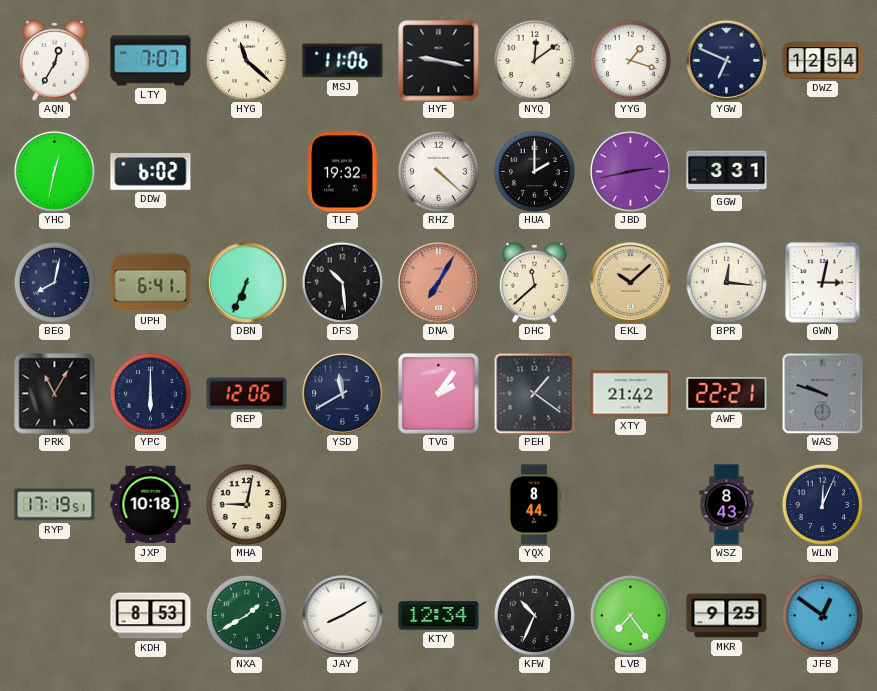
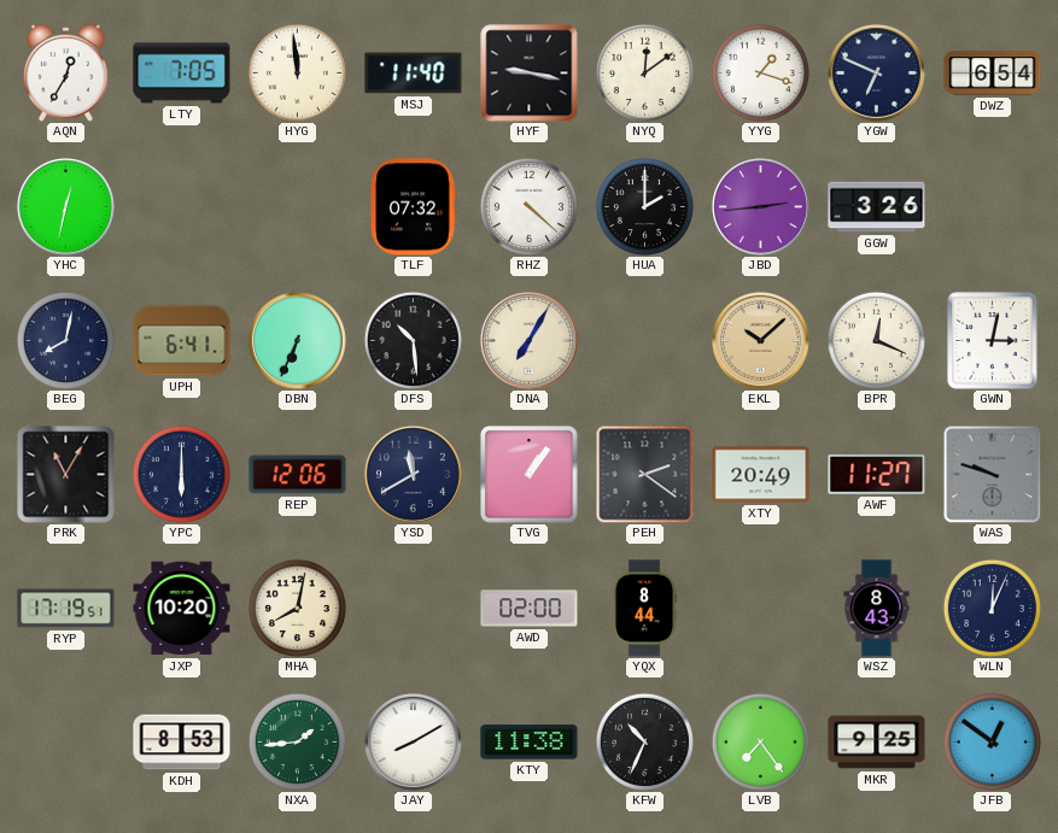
LTY: 7:07 -> 7:05
HYG: 11:22 -> 11:59
MSJ: 11:06 -> 11:40
DWZ: 12:54 -> 6:54
DDW: 6:02 -> none
TLF: 19:32 -> 07:32
JBD: 2:43 -> 2:44
GGW: 3:31 -> 3:26
DNA dial: salmon -> cream
DHC: 11:38 -> none
BPR: 12:16 -> 12:19
TVG: 2:06 -> 1:06
PEH: 1:21 -> 2:21
XTY: 21:42 -> 20:49
AWF: 22:21 -> 11:27
JXP: 10:18 -> 10:20
MHA: 9:02 -> 8:02
AWD: none -> 02:00
NXA: 1:40 -> 1:44
KTY: 12:34 -> 11:38
